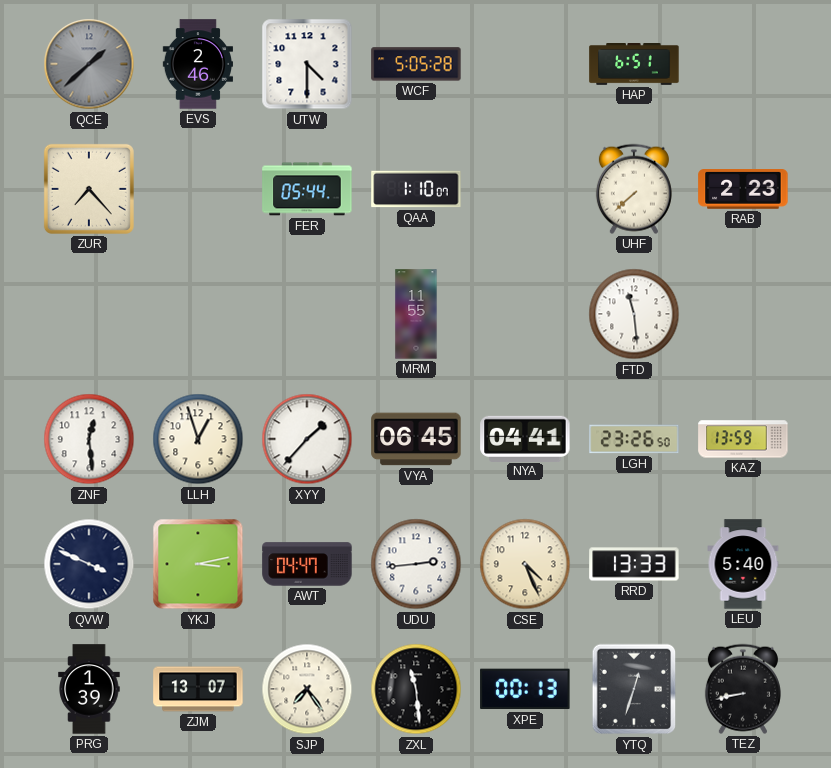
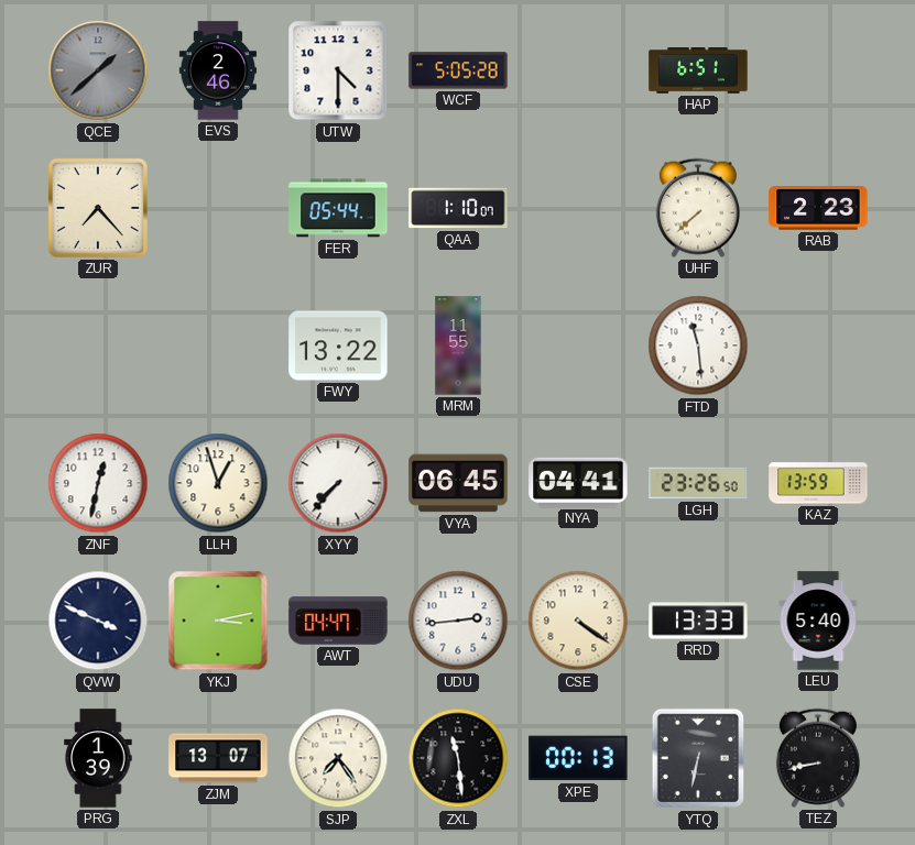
FWY: none -> 13:22
ZNF: 12:29 -> 12:32
XYY: 1:37 -> 7:37
CSE: 4:26 -> 4:21
YTQ: 12:33 -> 6:32
